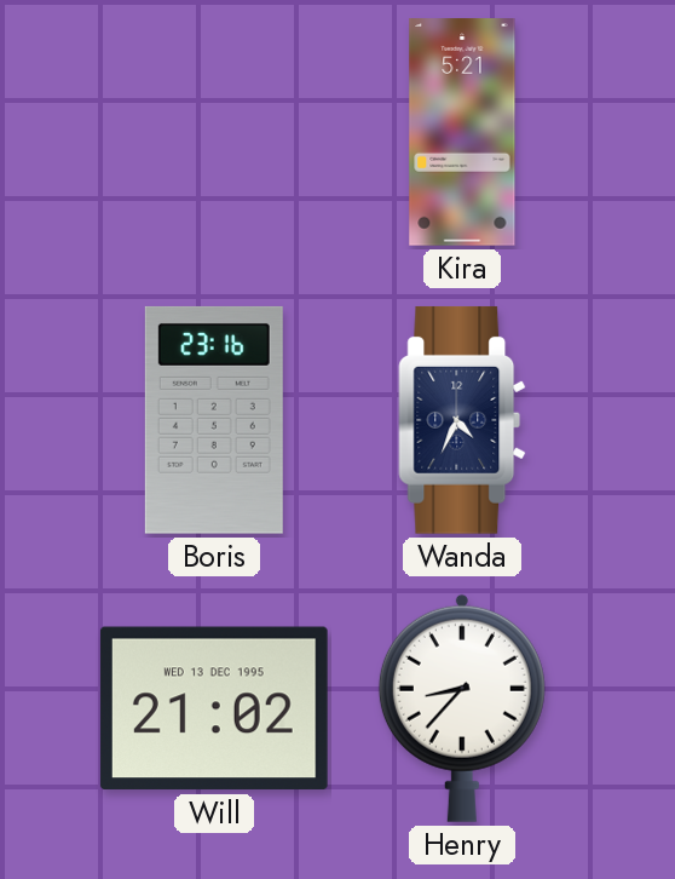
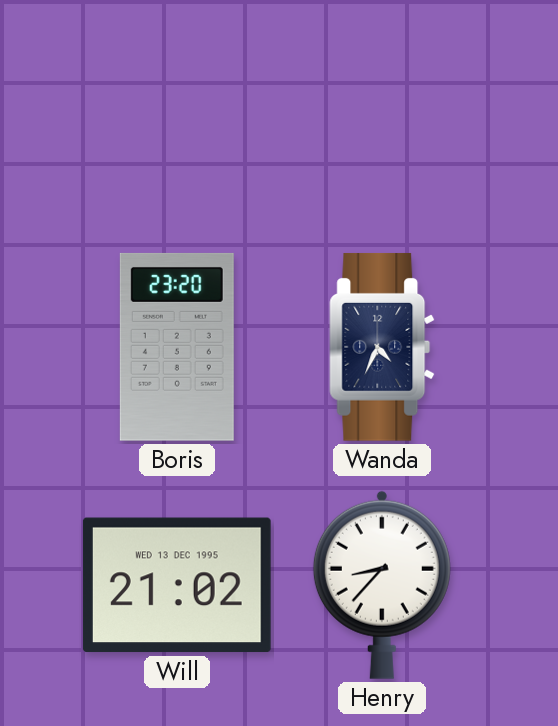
Kira: 5:21 -> none
Boris: 23:16 -> 23:20
